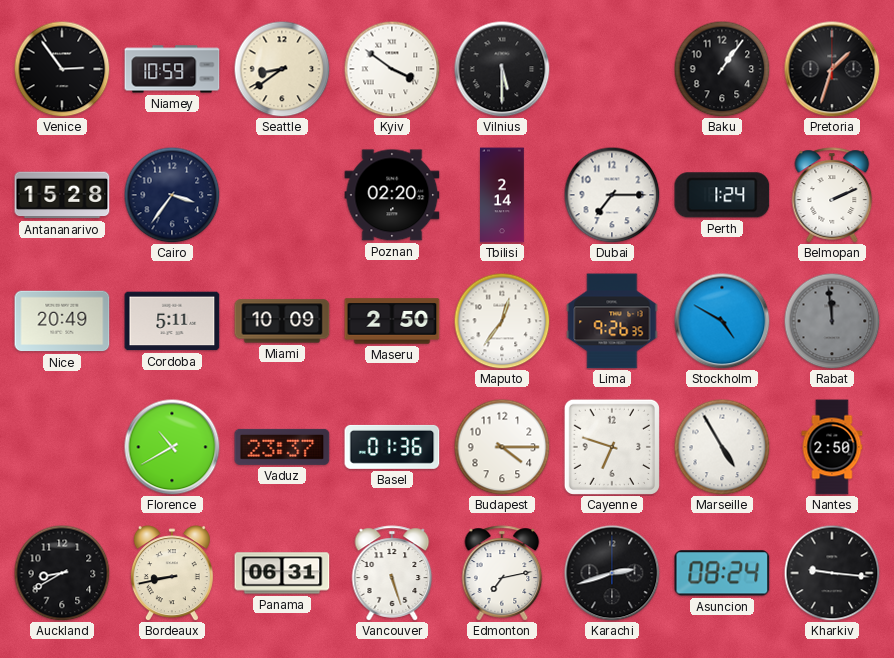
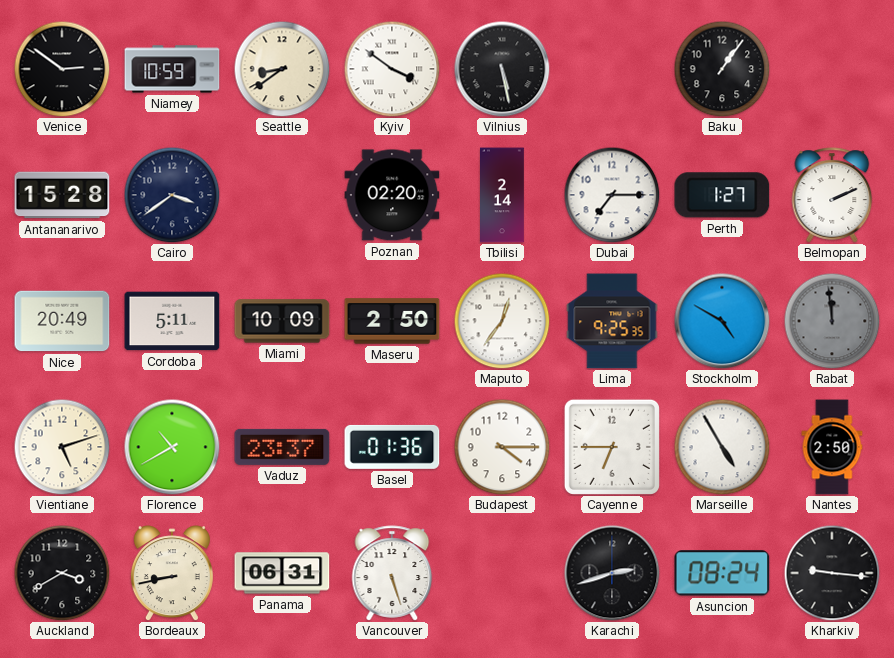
Venice: 2:54 -> 2:51
Vilnius: 5:30 -> 5:28
Pretoria: 1:33 -> none
Cairo: 3:36 -> 3:39
Perth: 1:24 -> 1:27
Lima: 9:26 -> 9:25
Vientiane: none -> 5:12
Cayenne: 6:48 -> 6:45
Auckland: 8:40 -> 3:40
Edmonton: 7:13 -> none
